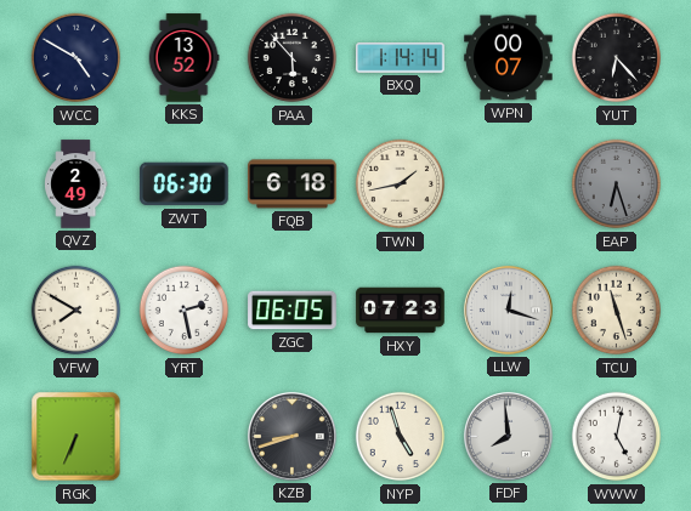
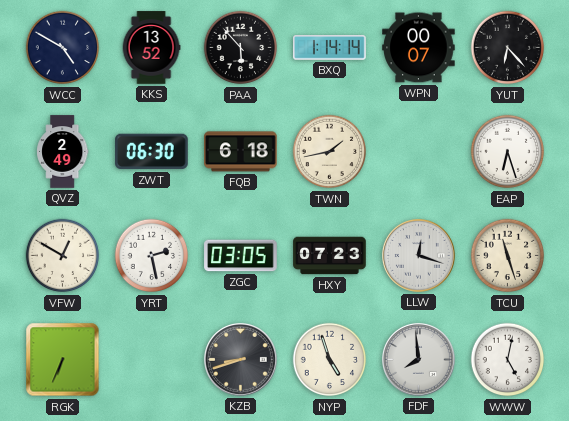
EAP dial: grey -> white
VFW: 7:50 -> 12:50
ZGC: 06:05 -> 03:05
